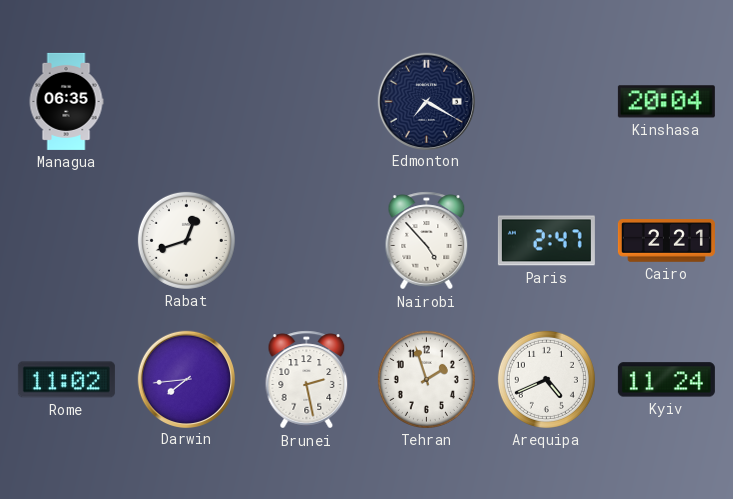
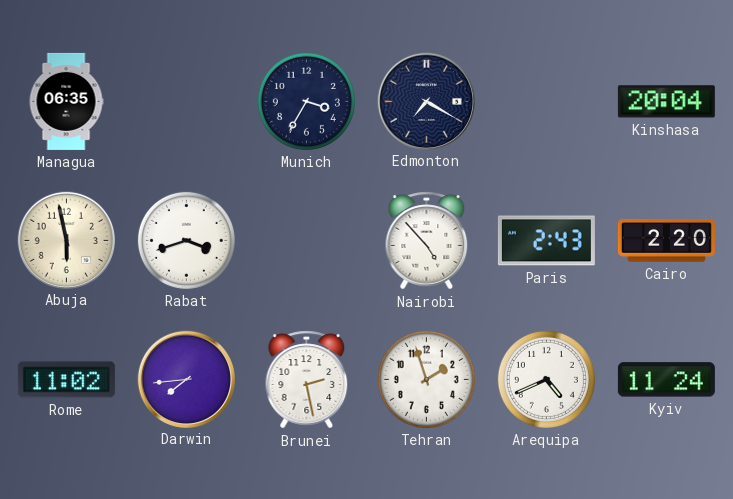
Munich: none -> 3:35
Abuja: none -> 5:58
Rabat: 12:42 -> 3:42
Paris: 2:47 -> 2:43
Cairo: 2:21 -> 2:20
